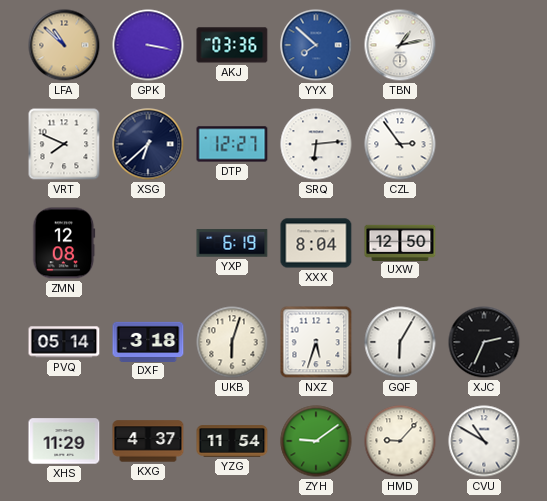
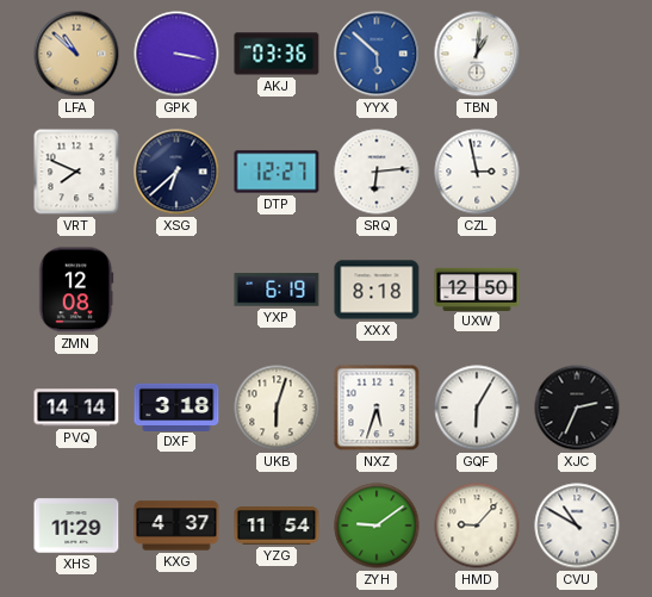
YYX: 7:52 -> 5:52
TBN: 1:13 -> 1:01
CZL: 2:54 -> 2:58
XXX: 8:04 -> 8:18
PVQ: 05:14 -> 14:14
